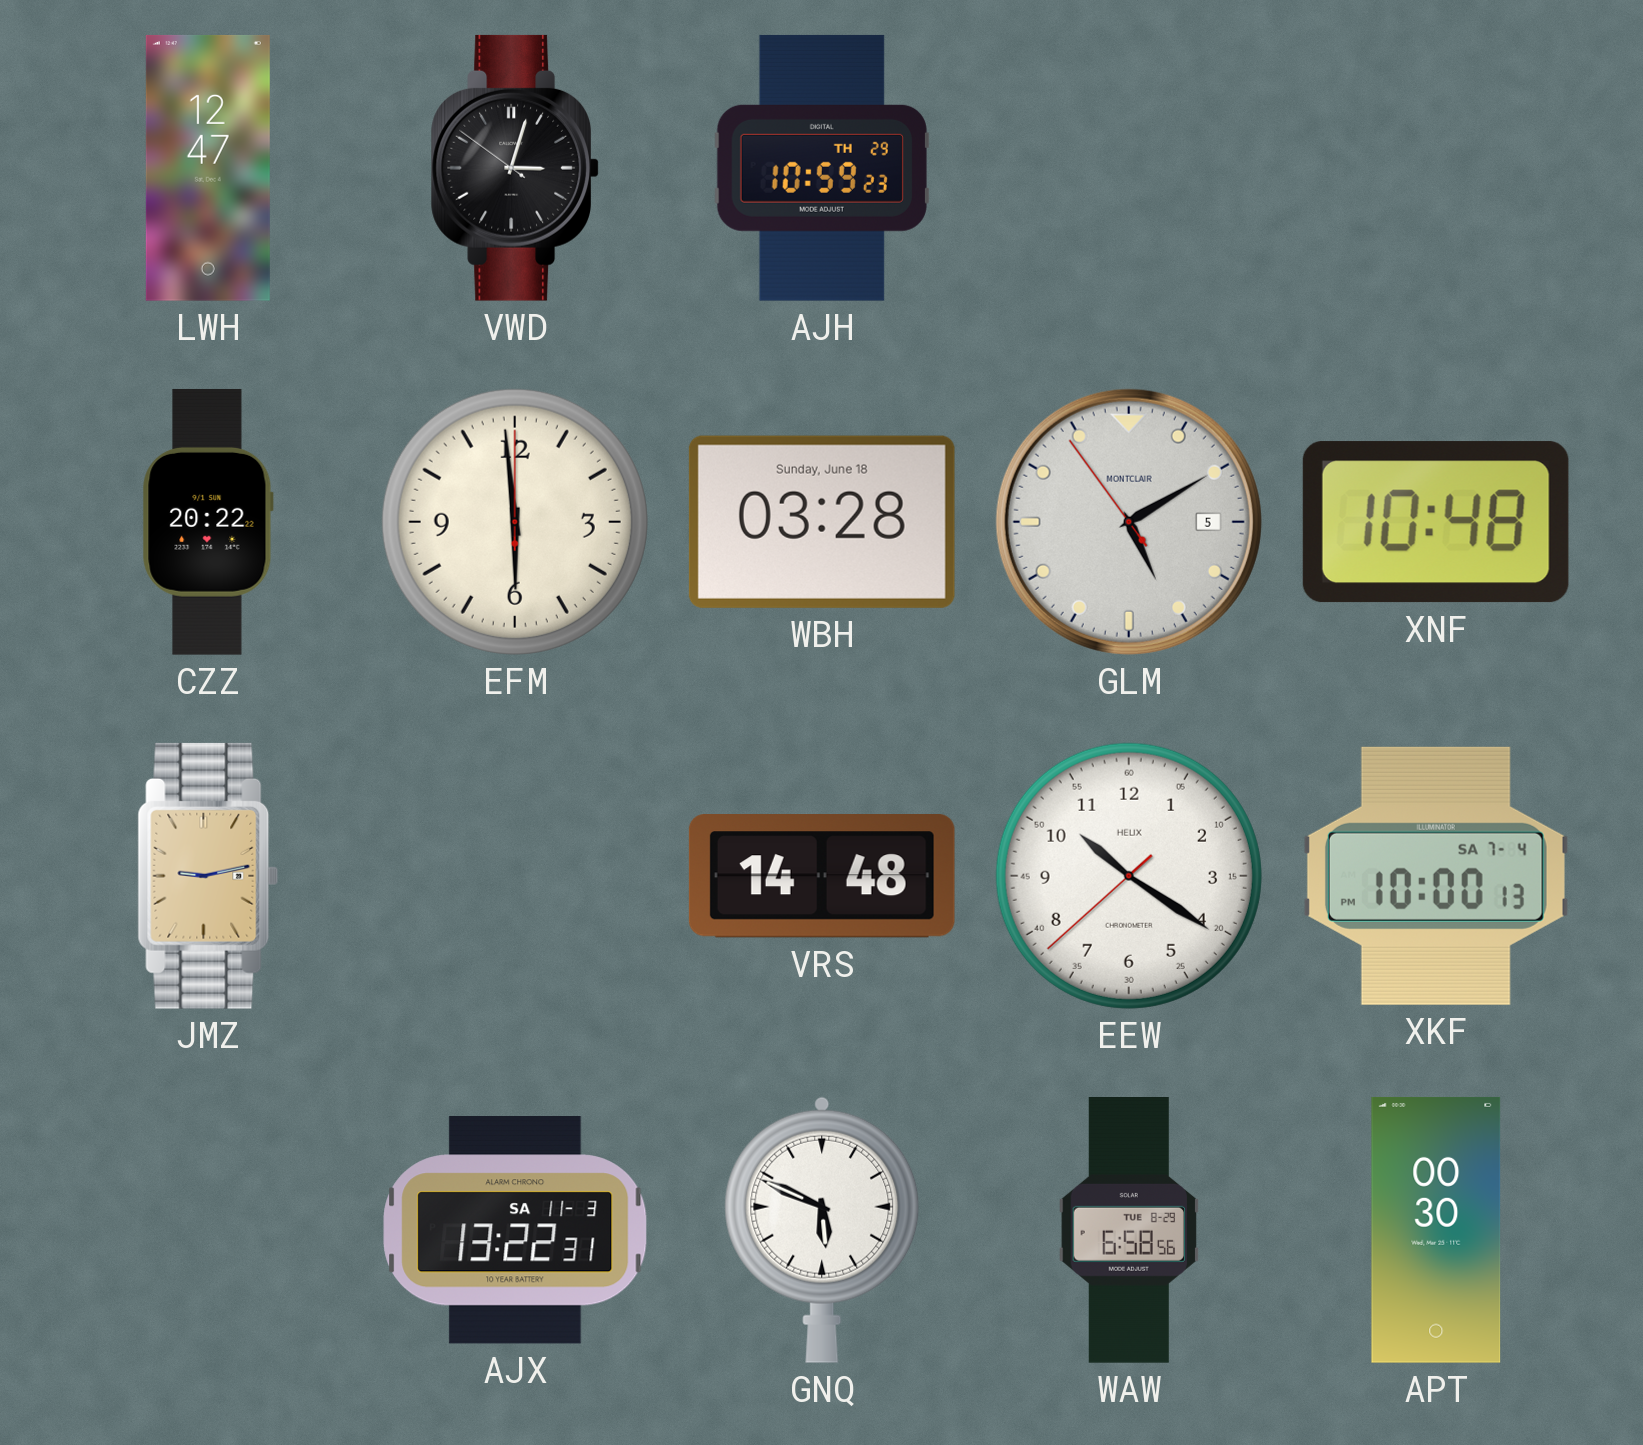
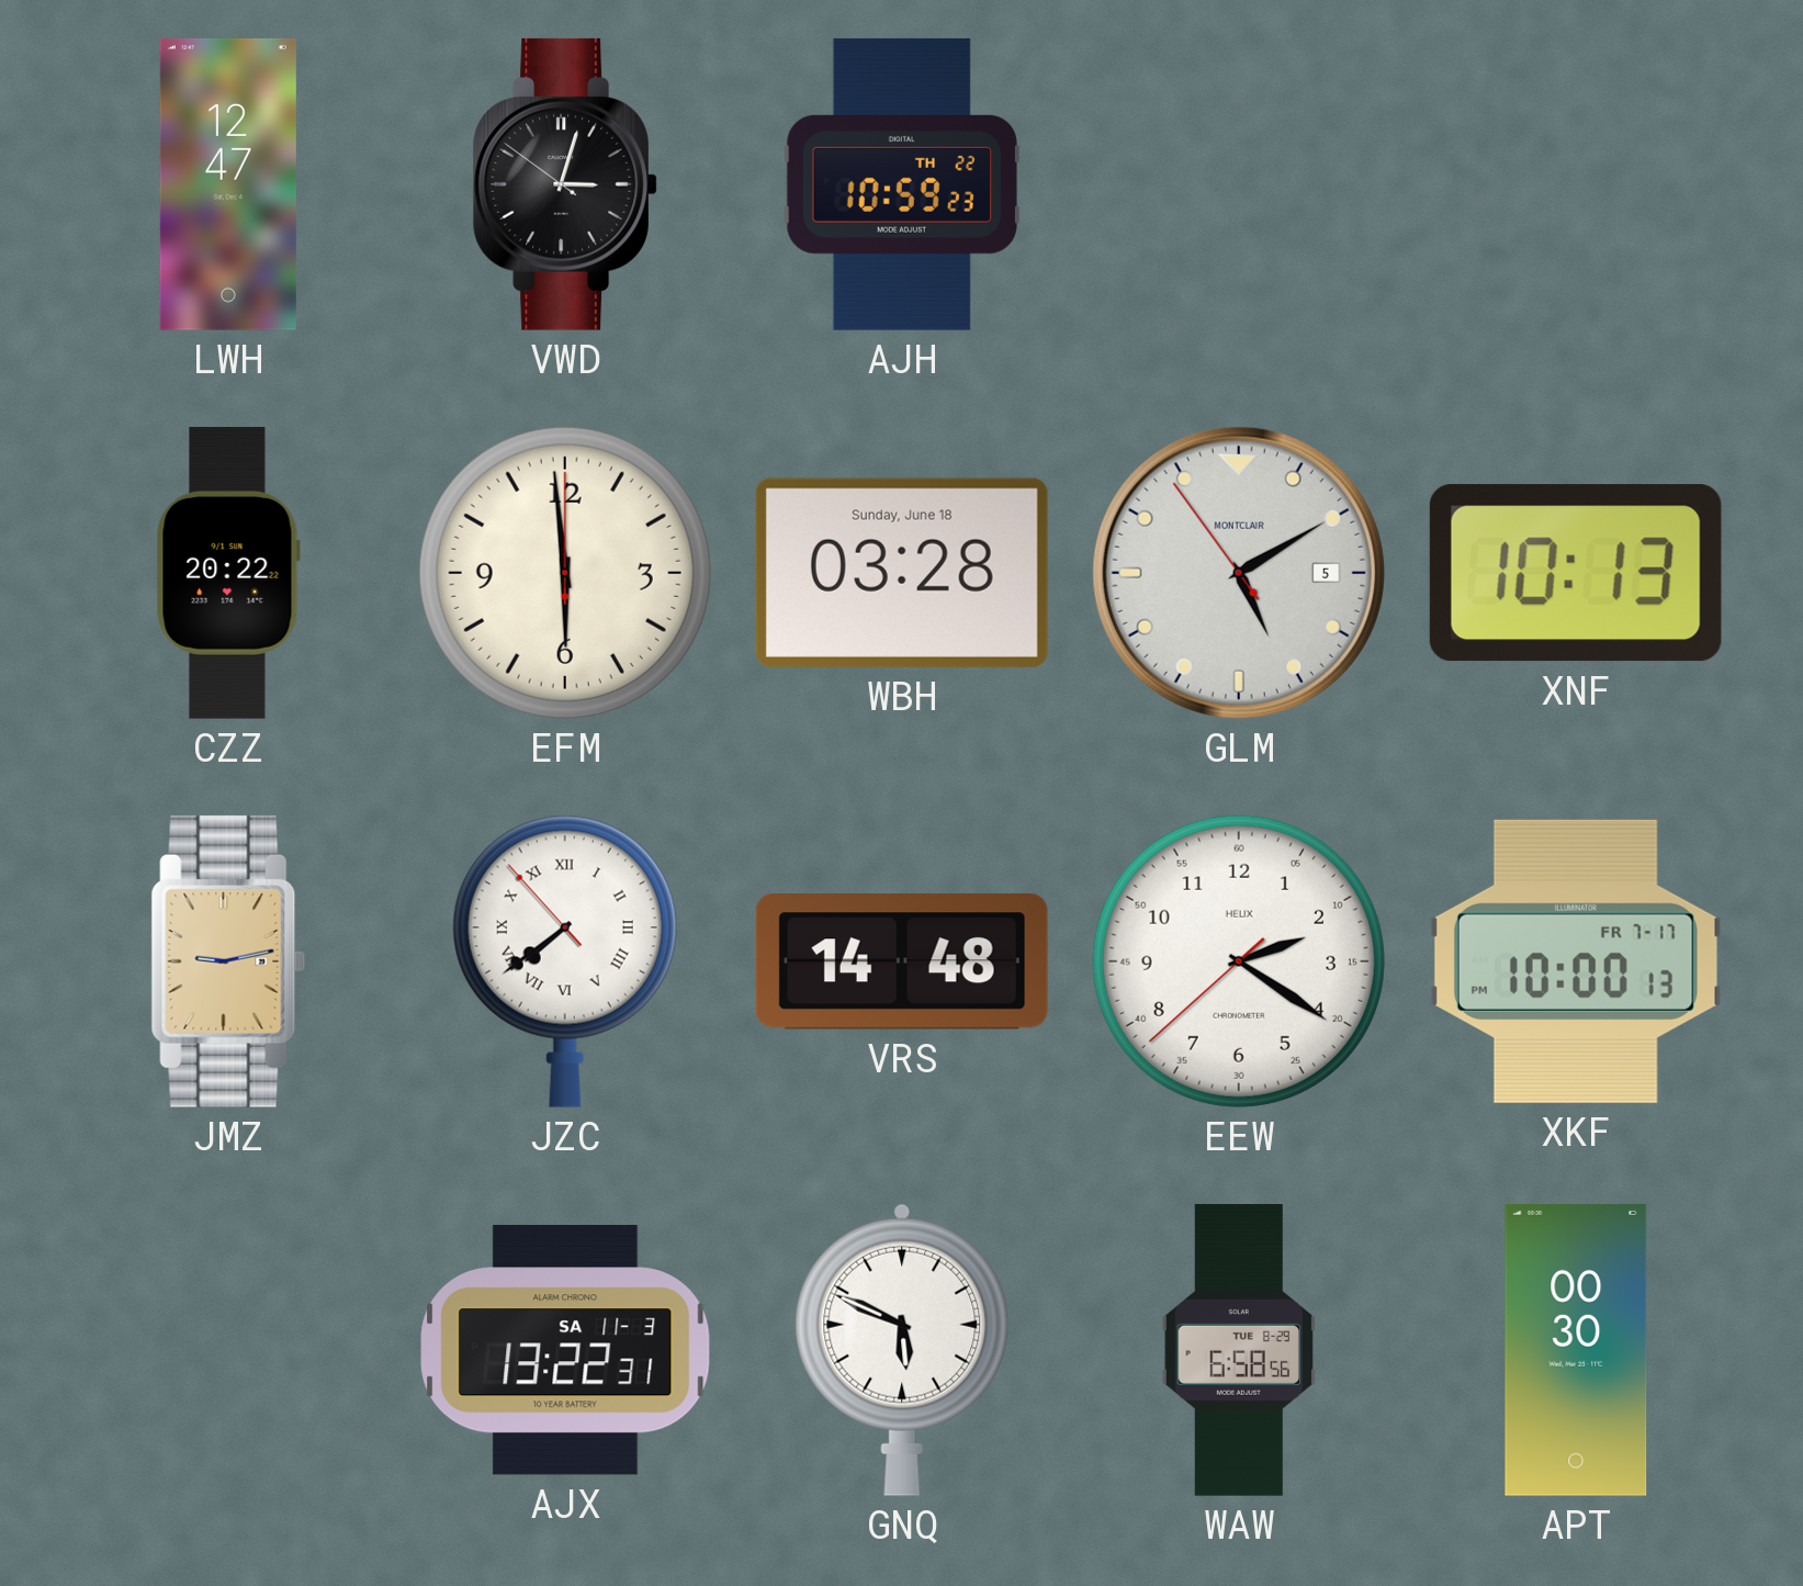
AJH date: TH 29 -> TH 22
XNF: 10:48 -> 10:13
JZC: none -> 7:38
EEW: 10:20 -> 2:20
XKF date: SA 7-4 -> FR 7-17
